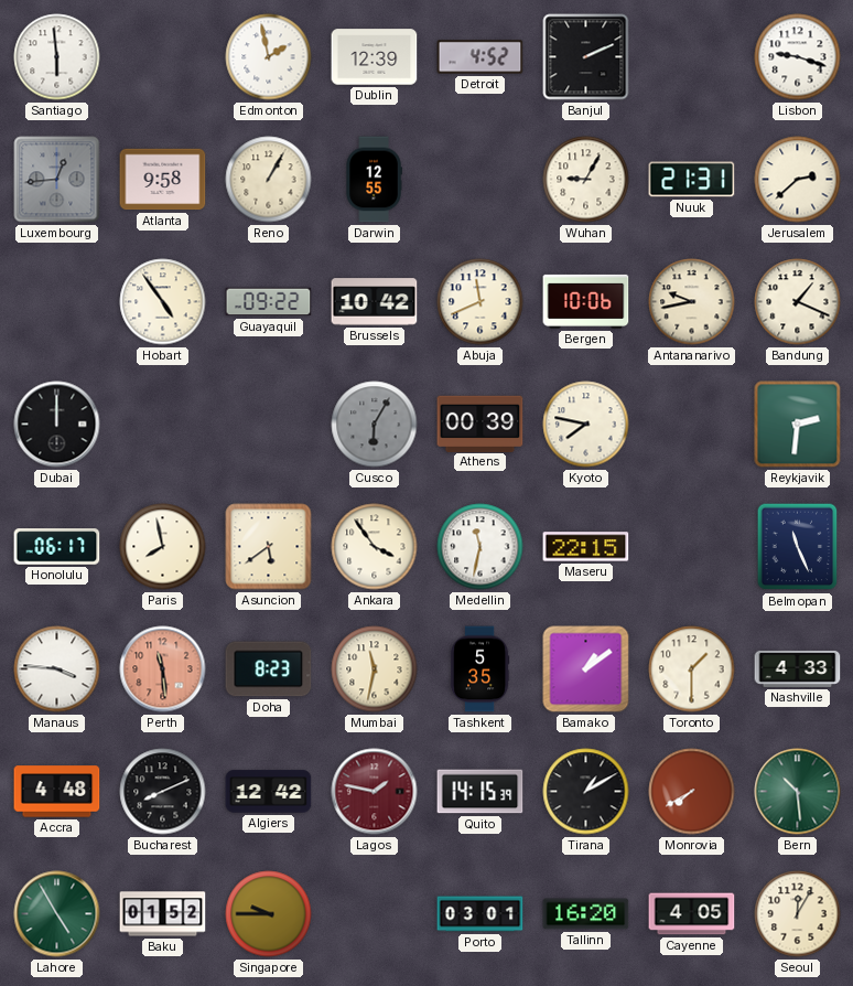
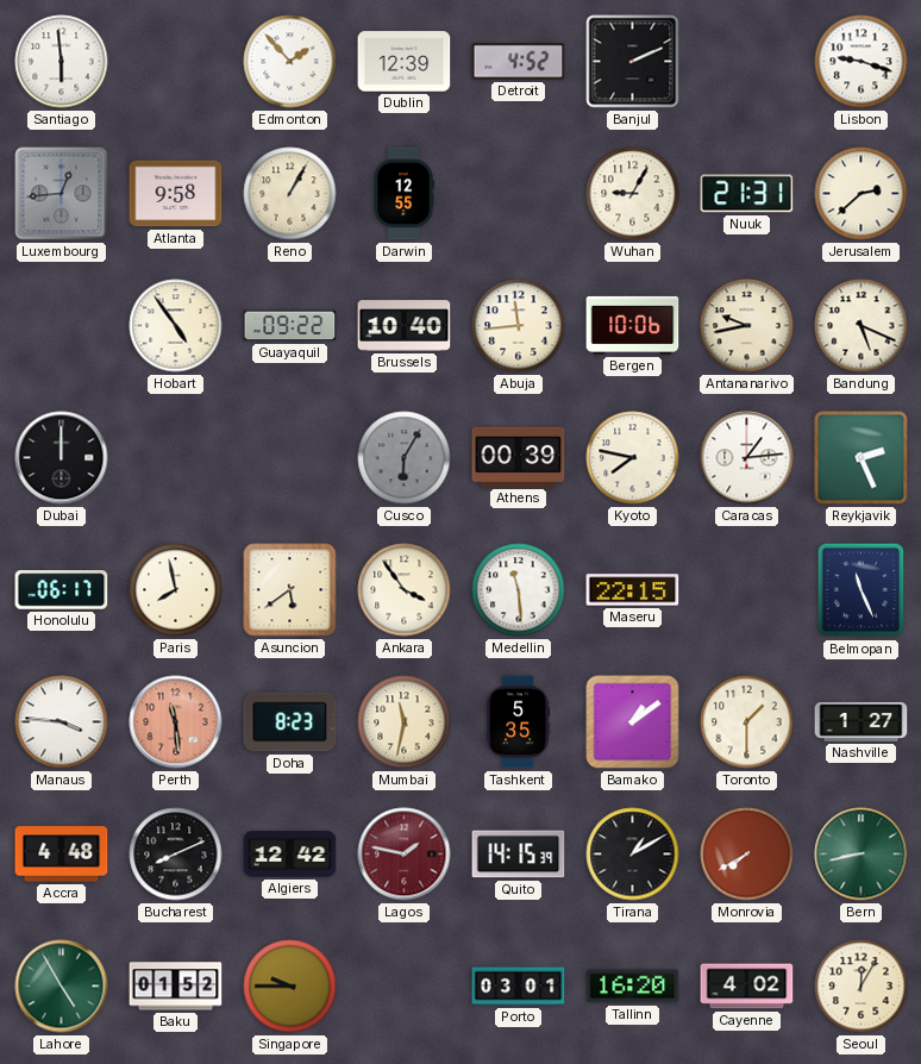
Edmonton: 1:58 -> 1:53
Brussels: 10:42 -> 10:40
Abuja: 11:41 -> 11:44
Bandung: 1:19 -> 5:19
Caracas: none -> 1:14
Reykjavik: 2:31 -> 2:26
Medellin: 11:32 -> 11:29
Nashville: 4:33 -> 1:27
Bern: 10:29 -> 8:43
Cayenne: 4:05 -> 4:02
